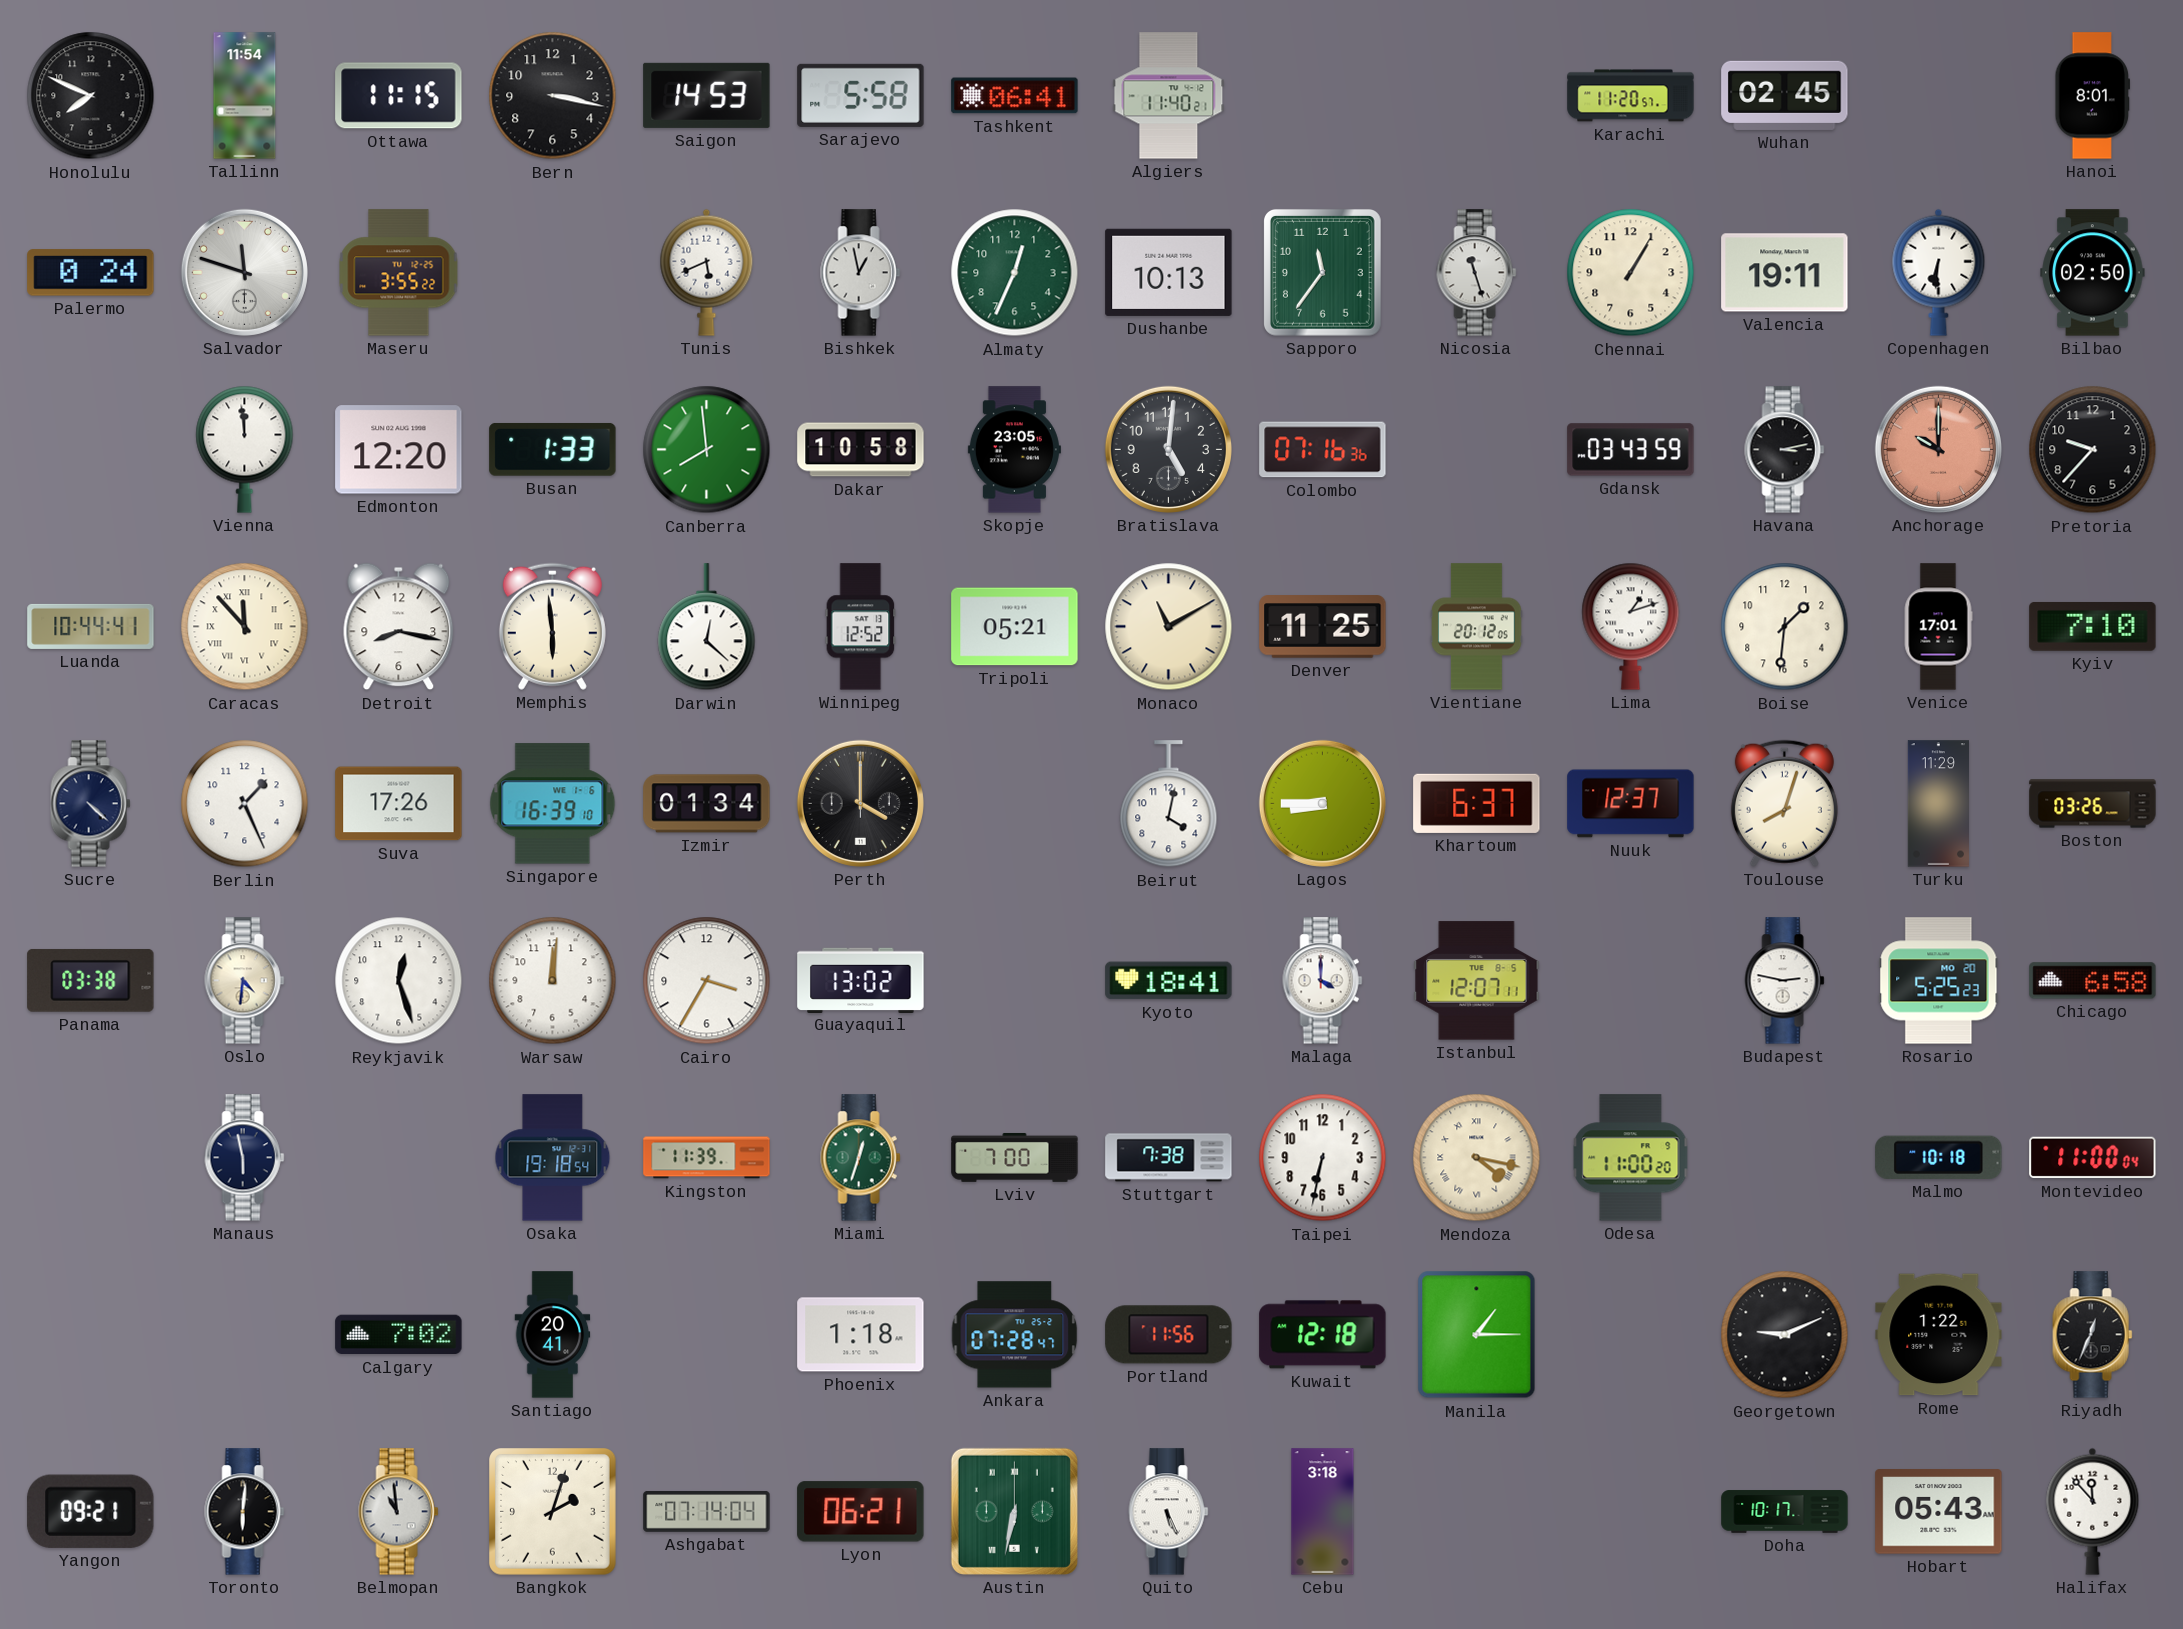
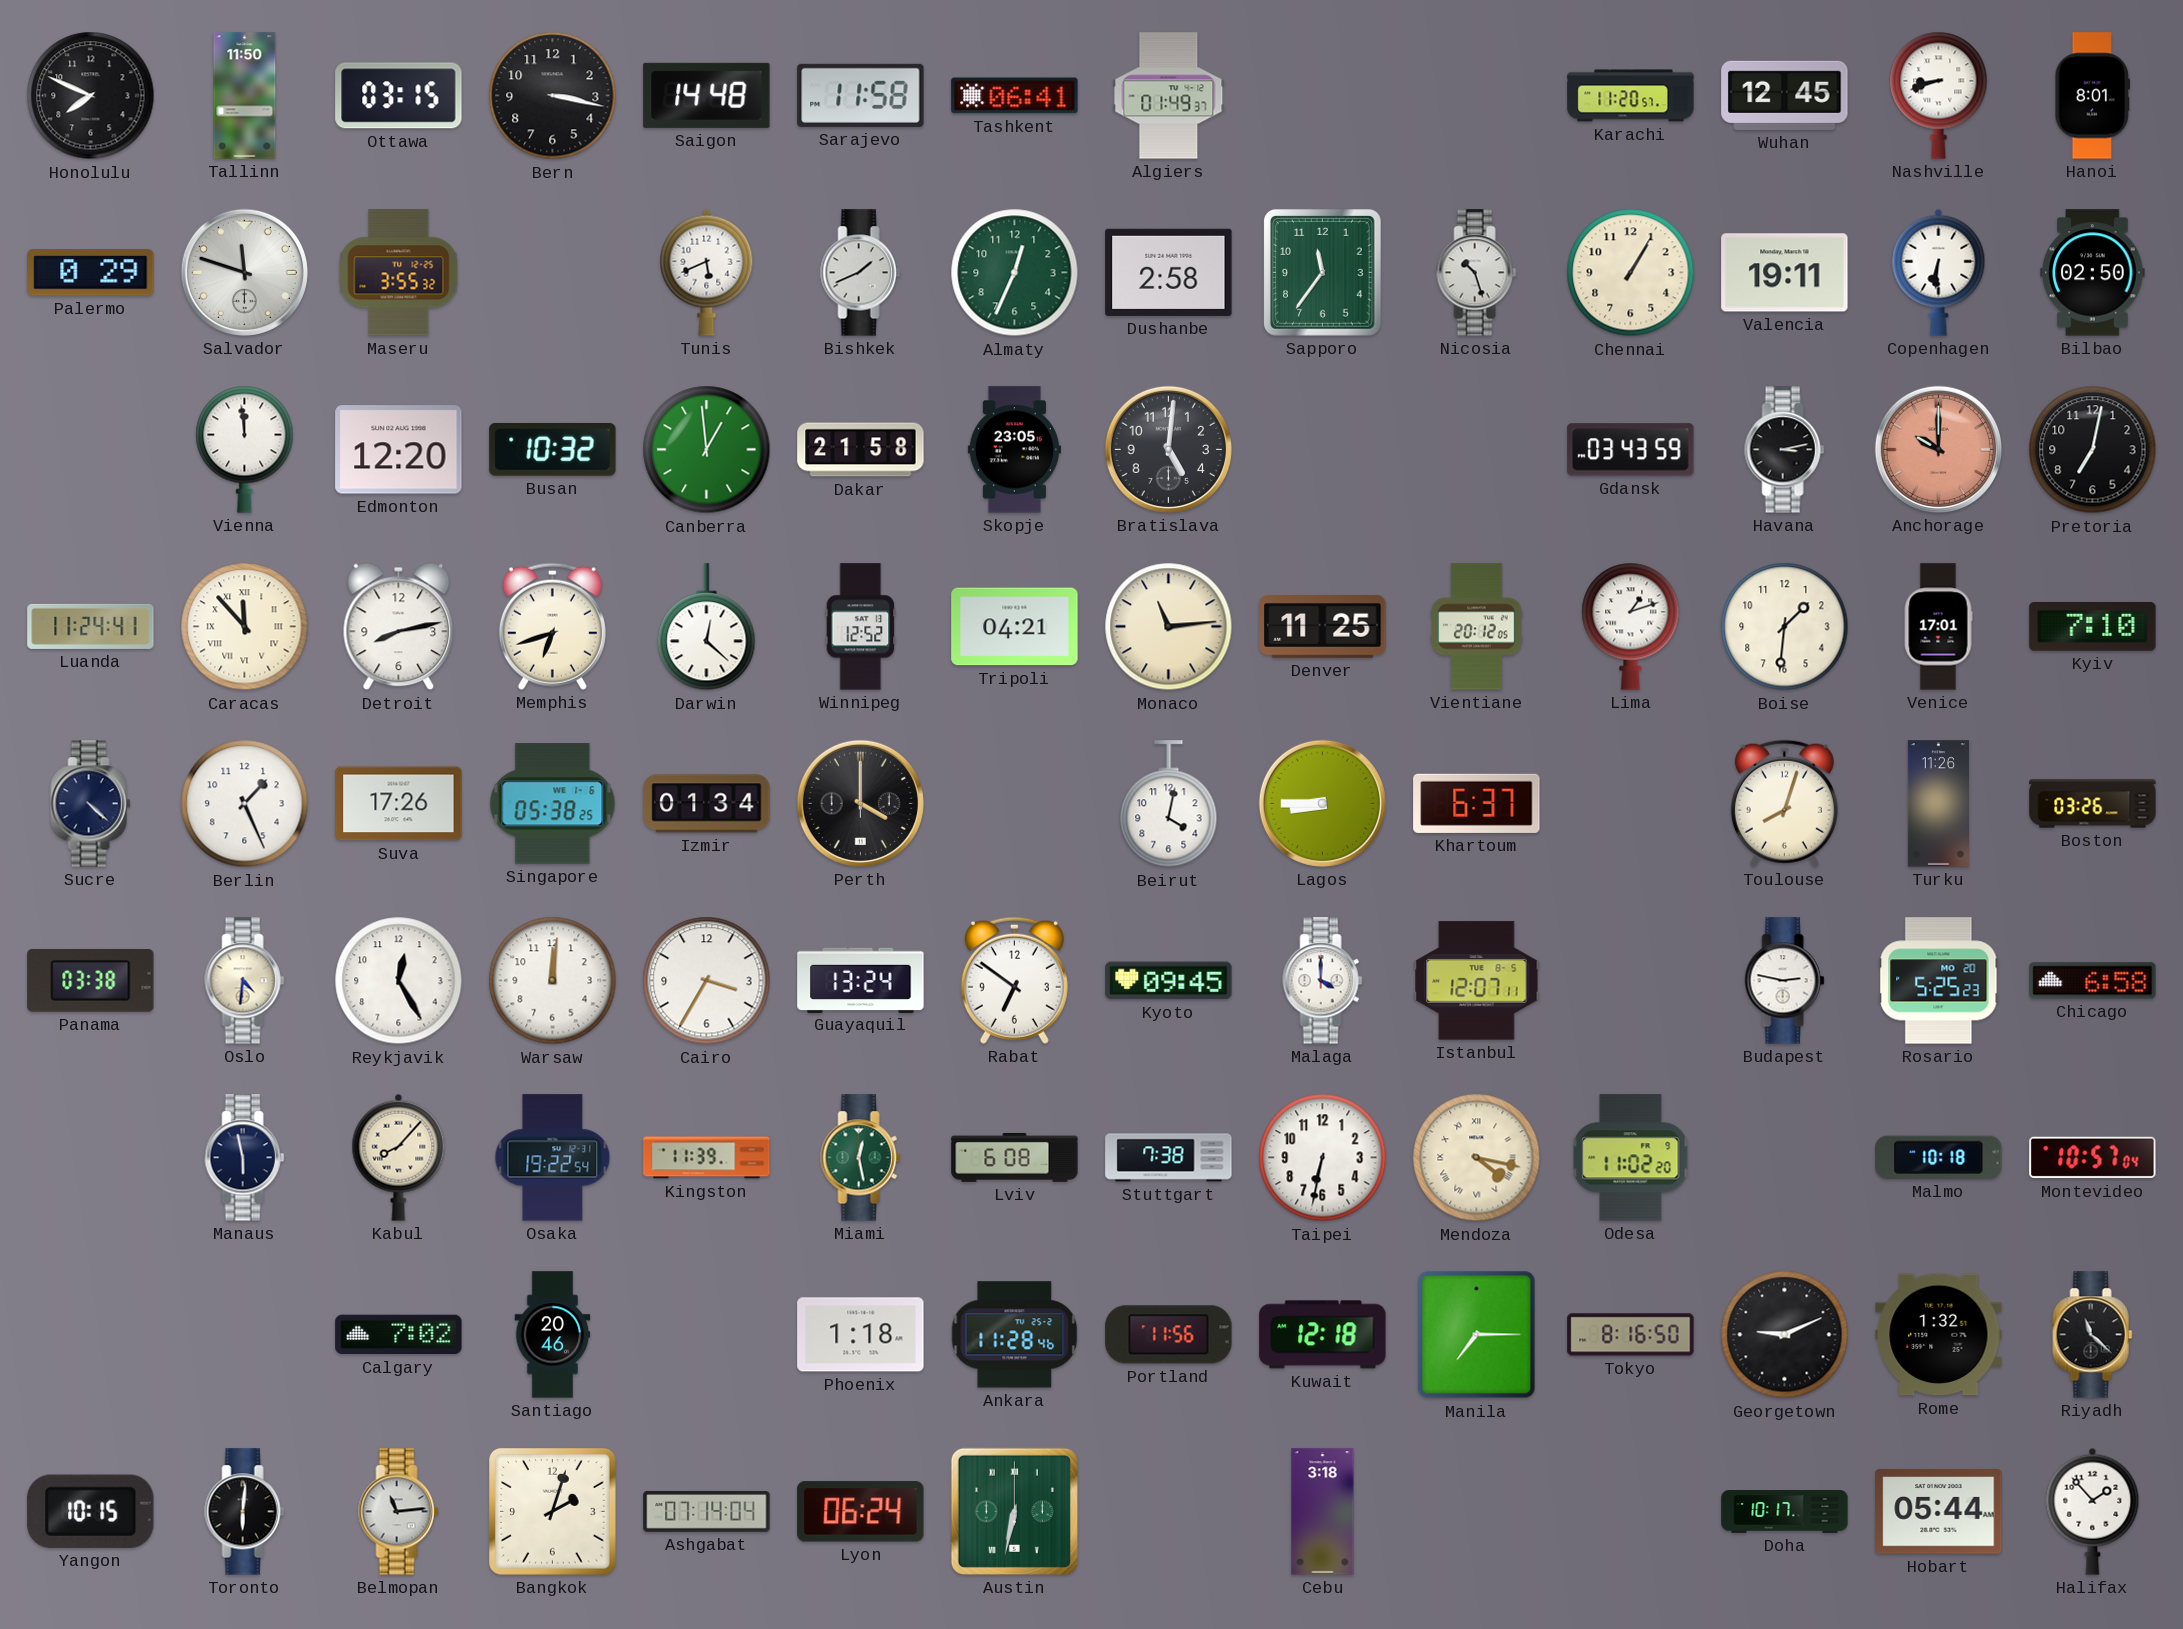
Tallinn: 11:54 -> 11:50
Ottawa: 11:15 -> 03:15
Saigon: 14:53 -> 14:48
Sarajevo: 5:58 -> 11:58
Algiers: 11:40 -> 01:49
Wuhan: 02:45 -> 12:45
Nashville: none -> 8:42
Palermo: 0:24 -> 0:29
Maseru: 3:55:22 -> 3:55:32
Bishkek: 12:58 -> 1:41
Dushanbe: 10:13 -> 2:58
Nicosia: 11:27 -> 10:27
Busan: 1:33 -> 10:32
Canberra: 7:59 -> 12:59
Dakar: 10:58 -> 21:58
Colombo: 07:16 -> none
Pretoria: 9:37 -> 7:02
Luanda: 10:44 -> 11:24
Detroit: 8:17 -> 8:13
Memphis: 5:59 -> 6:42
Tripoli: 05:21 -> 04:21
Monaco: 11:10 -> 11:14
Singapore: 16:39 -> 05:38
Nuuk: 12:37 -> none
Turku: 11:29 -> 11:26
Reykjavik: 12:27 -> 12:25
Guayaquil: 13:02 -> 13:24
Rabat: none -> 6:51
Kyoto: 18:41 -> 09:45
Kabul: none -> 8:07
Osaka: 19:18 -> 19:22
Miami: 12:33 -> 12:28
Lviv: 7:00 -> 6:08
Odesa: 11:00 -> 11:02
Montevideo: 11:00 -> 10:57
Santiago: 20:41 -> 20:46
Ankara: 07:28 -> 11:28
Manila: 1:15 -> 7:15
Tokyo: none -> 8:16
Rome: 1:22 -> 1:32
Riyadh: 12:34 -> 11:22
Yangon: 09:21 -> 10:15
Belmopan: 10:59 -> 11:14
Lyon: 06:21 -> 06:24
Quito: 5:26 -> none
Hobart: 05:43 -> 05:44
Halifax: 11:53 -> 1:53
